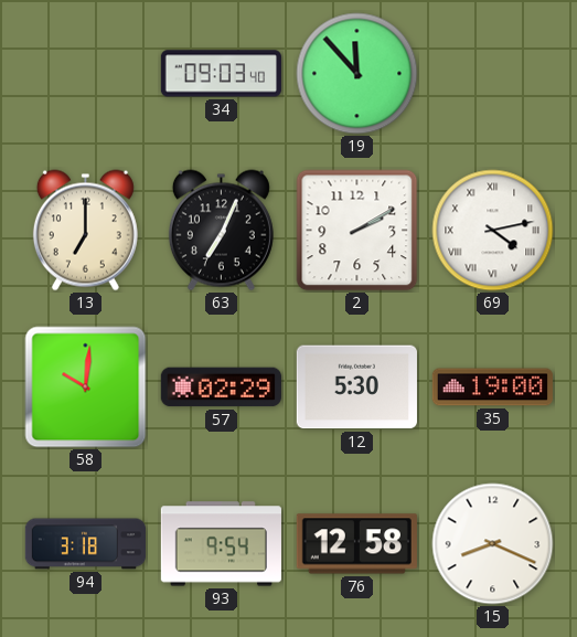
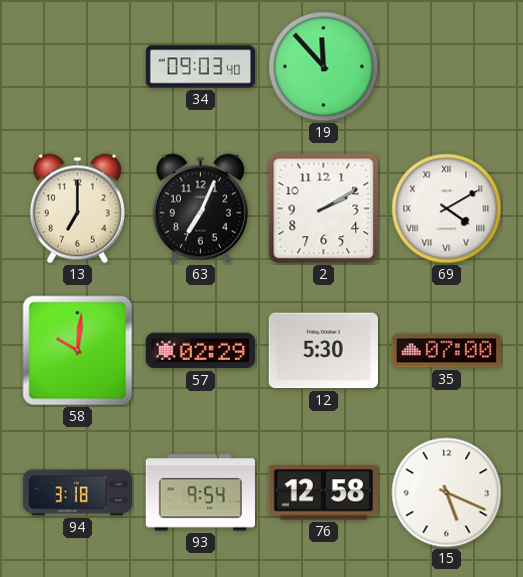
69: 4:13 -> 4:10
35: 19:00 -> 07:00
15: 8:19 -> 5:19
